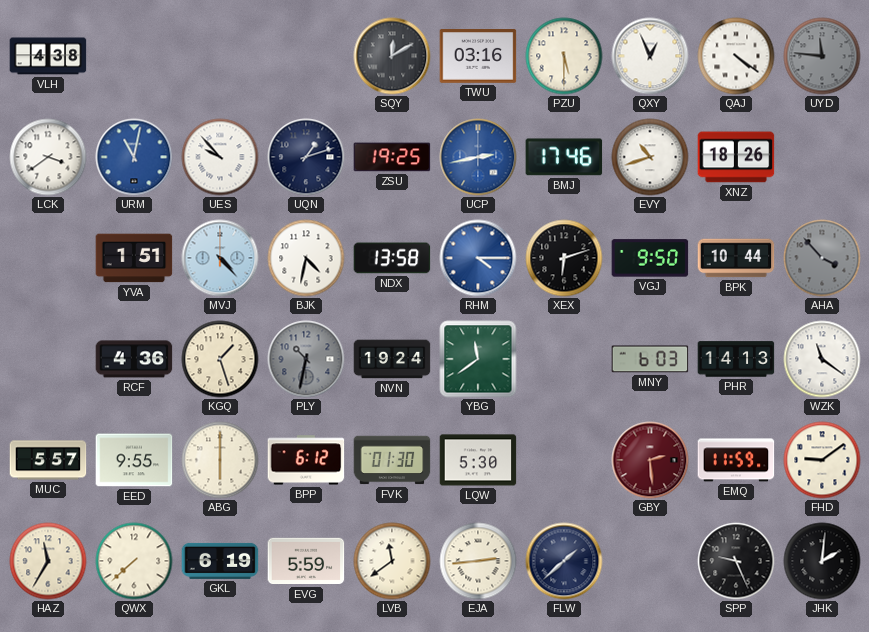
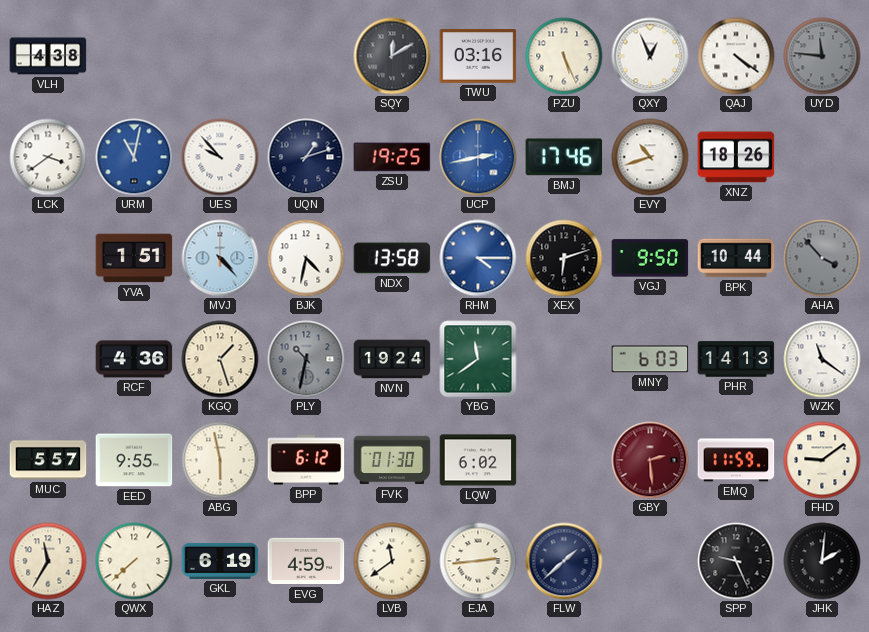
PZU: 5:30 -> 5:26
ABG: 6:00 -> 5:58
LQW: 5:30 -> 6:02
EVG: 5:59 -> 4:59
